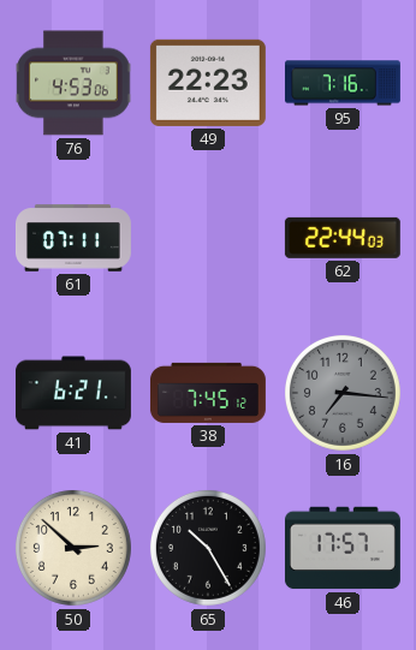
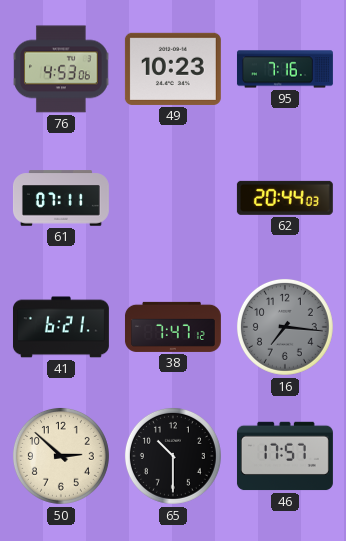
49: 22:23 -> 10:23
62: 22:44 -> 20:44
38: 7:45 -> 7:47
65: 10:25 -> 10:30
